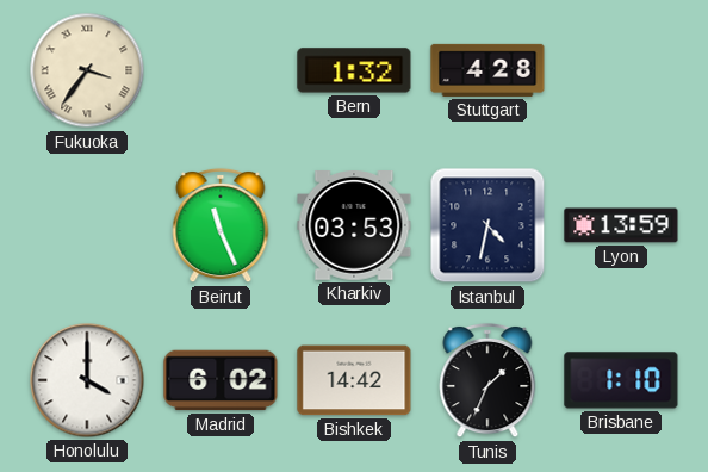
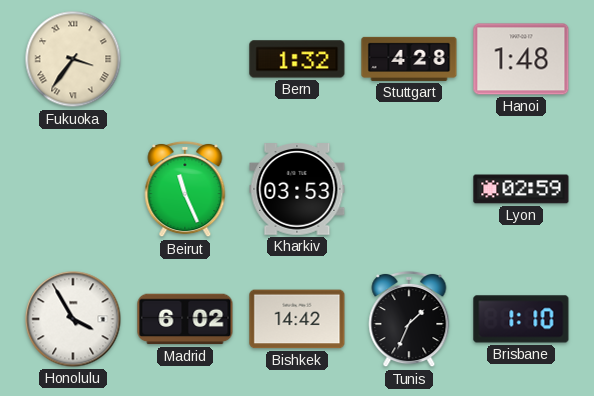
Hanoi: none -> 1:48
Istanbul: 4:32 -> none
Lyon: 13:59 -> 02:59
Honolulu: 4:00 -> 3:55
